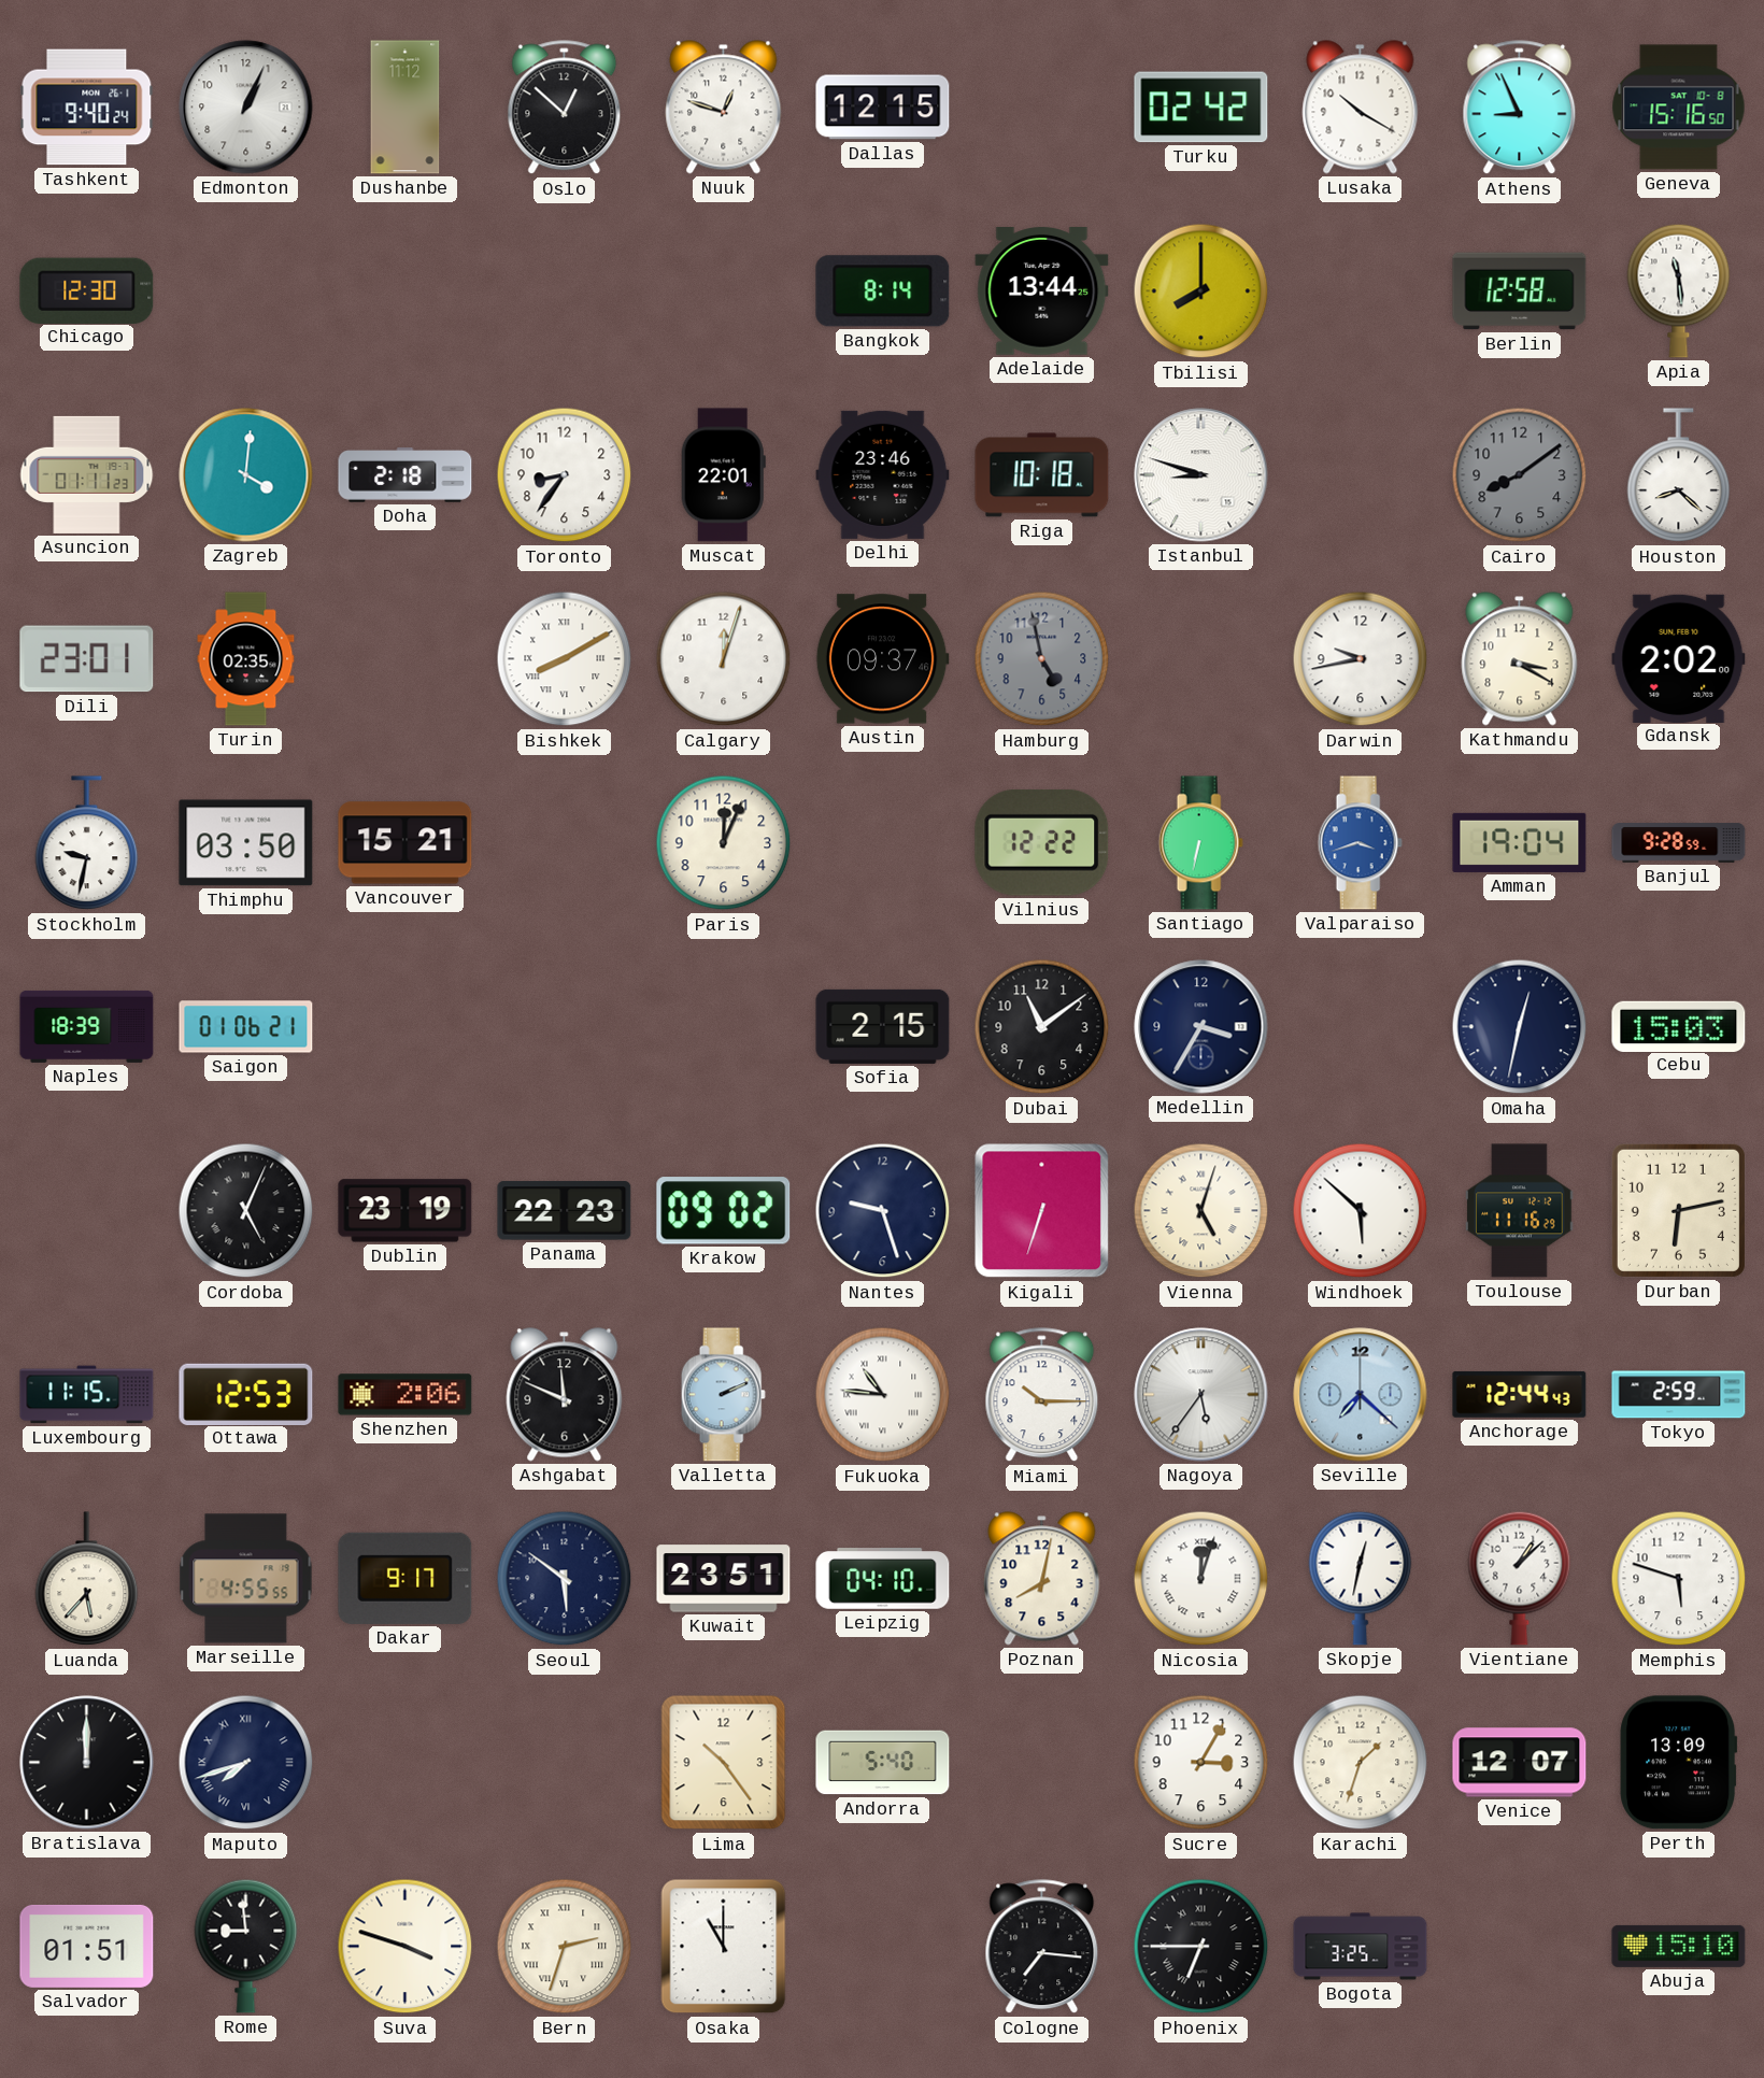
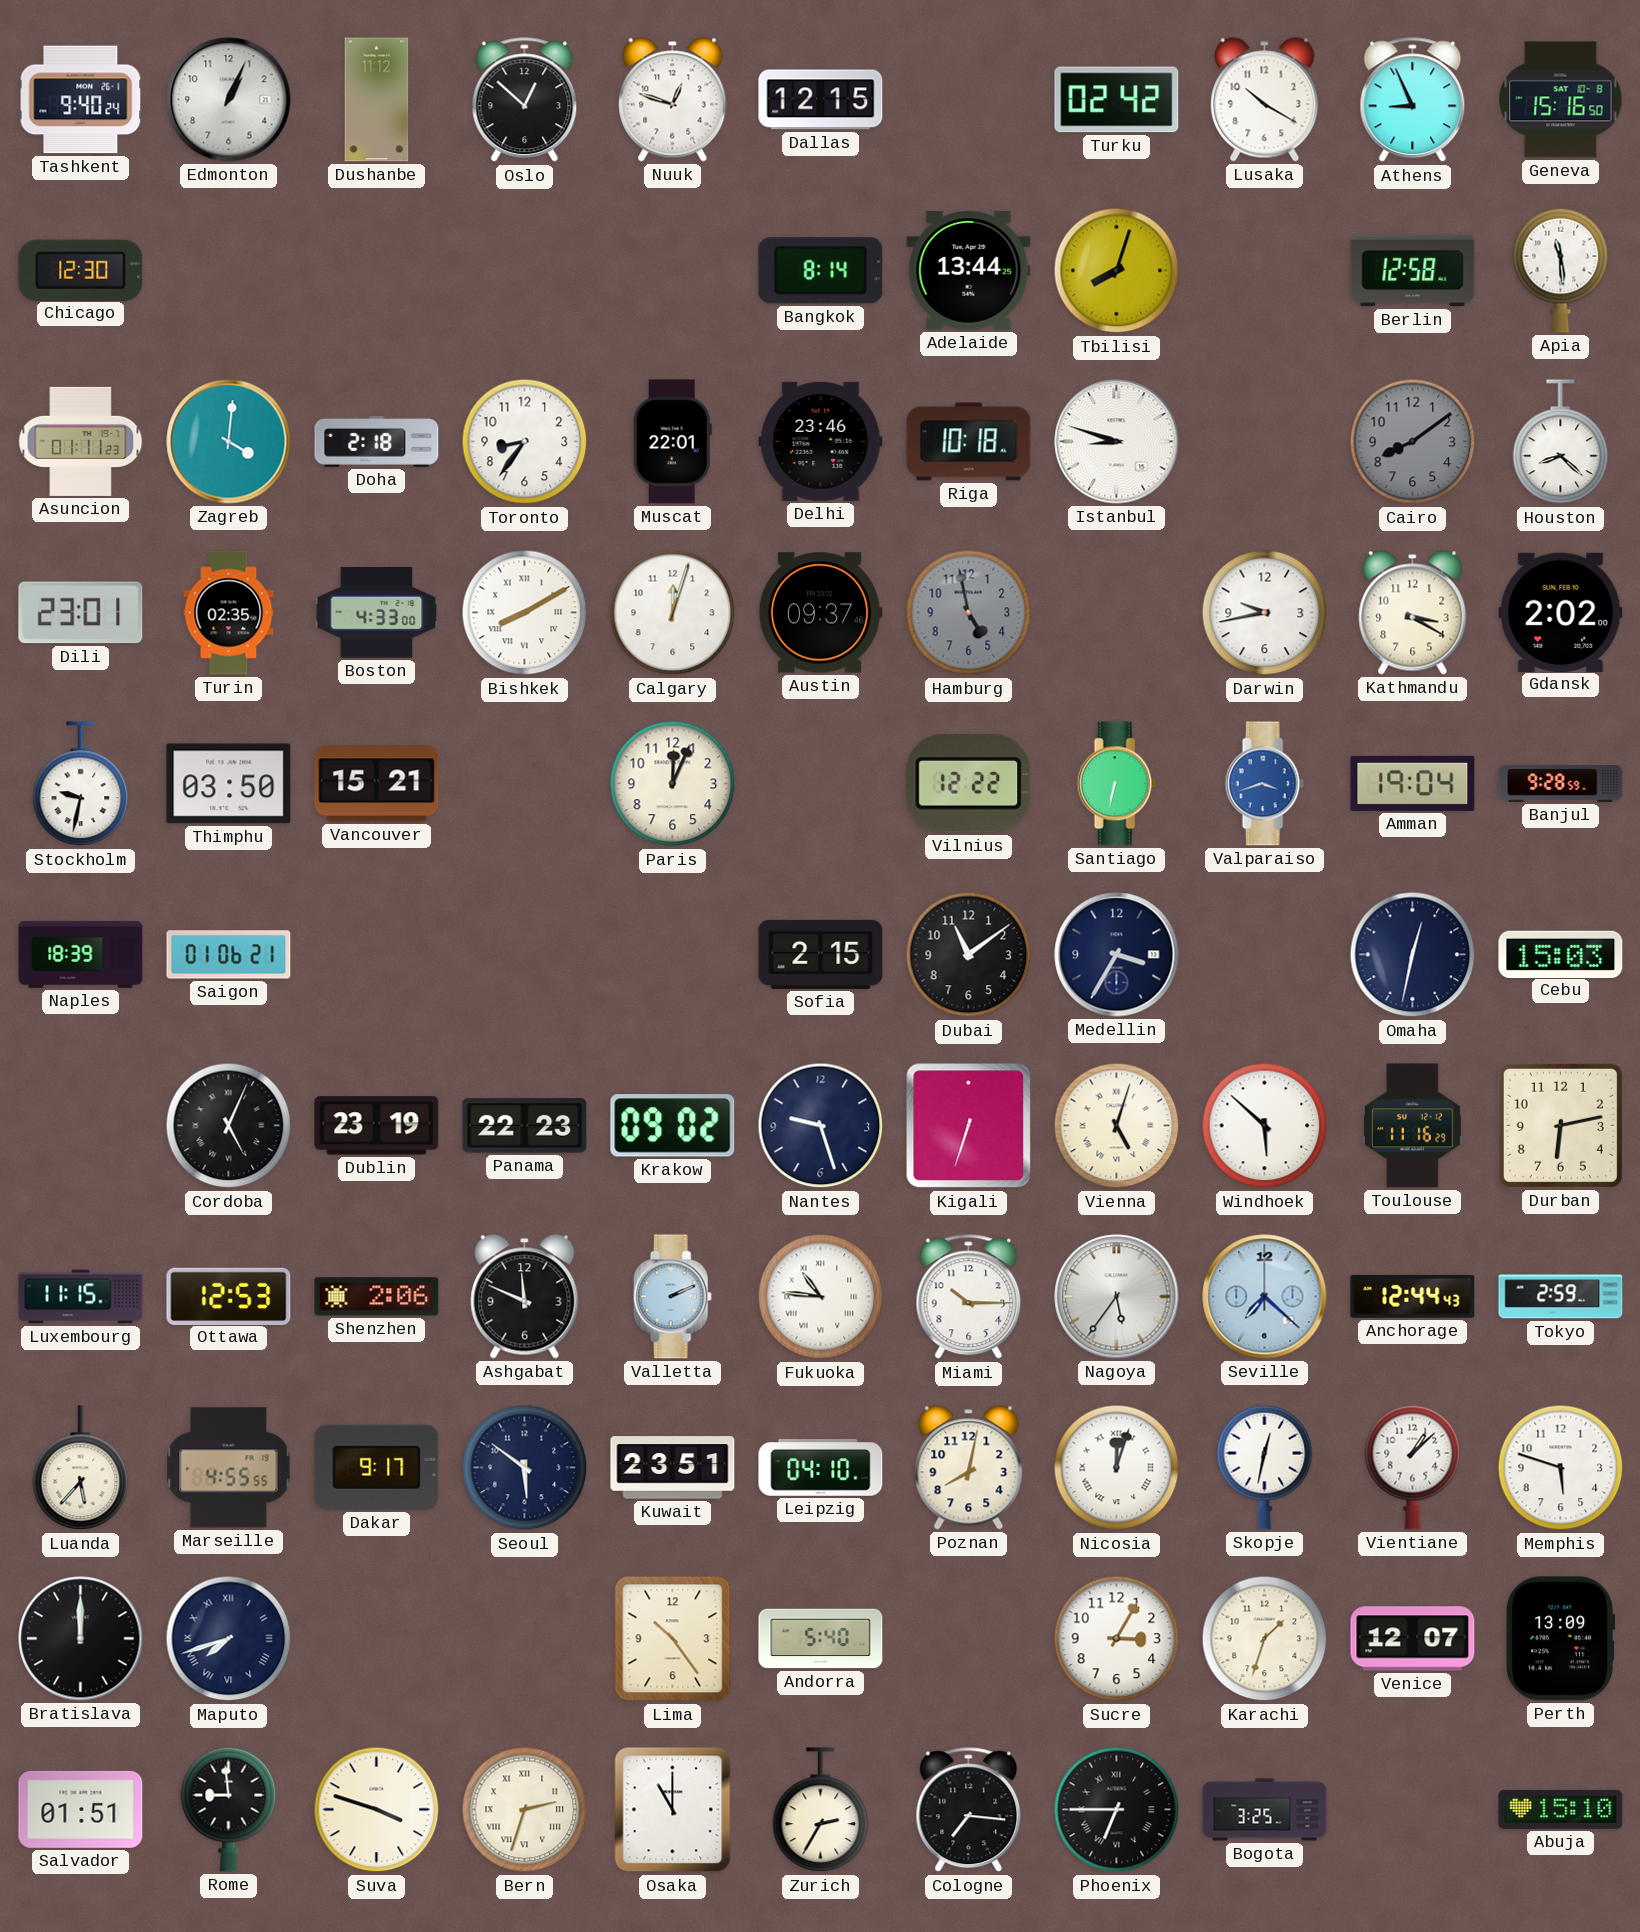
Tbilisi: 8:00 -> 8:03
Boston: none -> 4:33
Zurich: none -> 2:35
